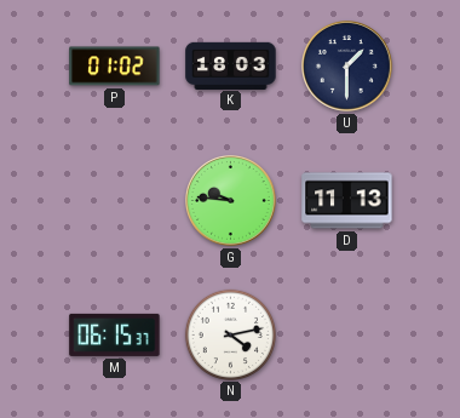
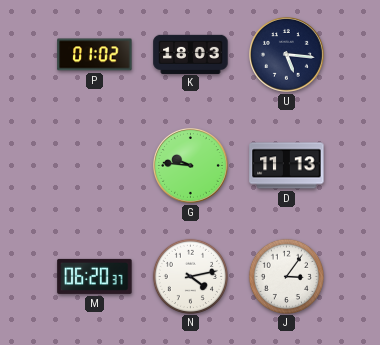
U: 1:30 -> 5:16
M: 06:15 -> 06:20
J: none -> 3:06
